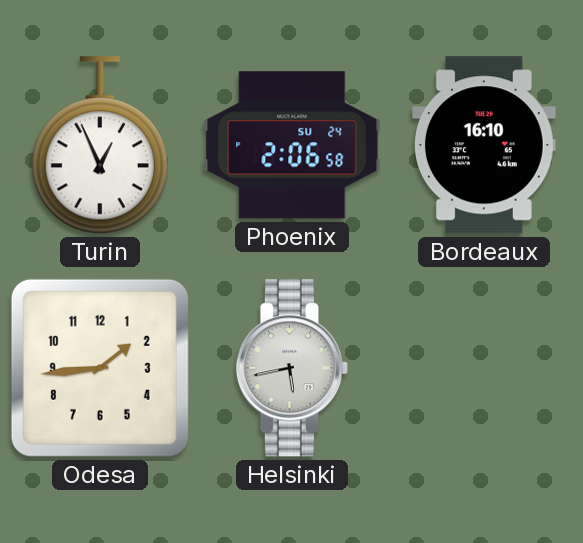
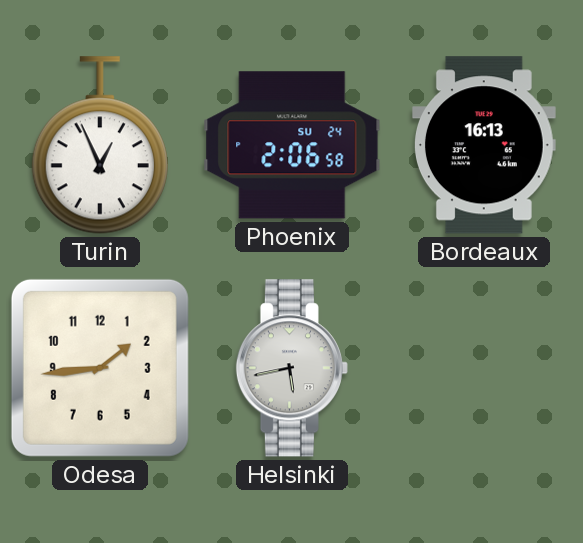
Bordeaux: 16:10 -> 16:13
